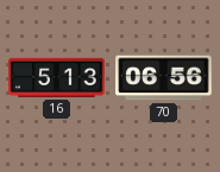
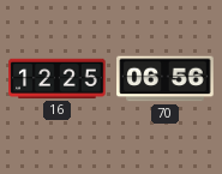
16: 5:13 -> 12:25
